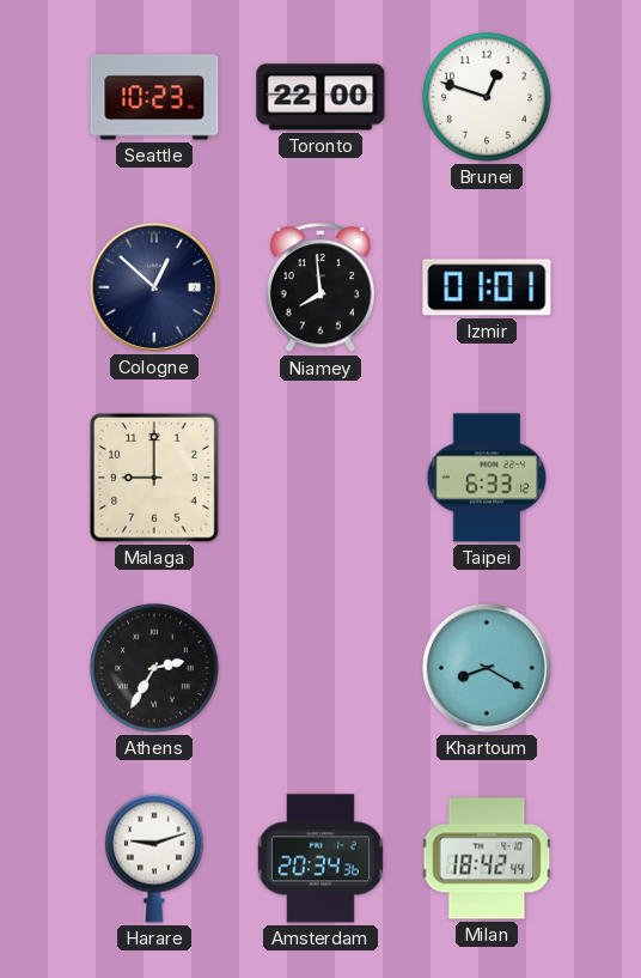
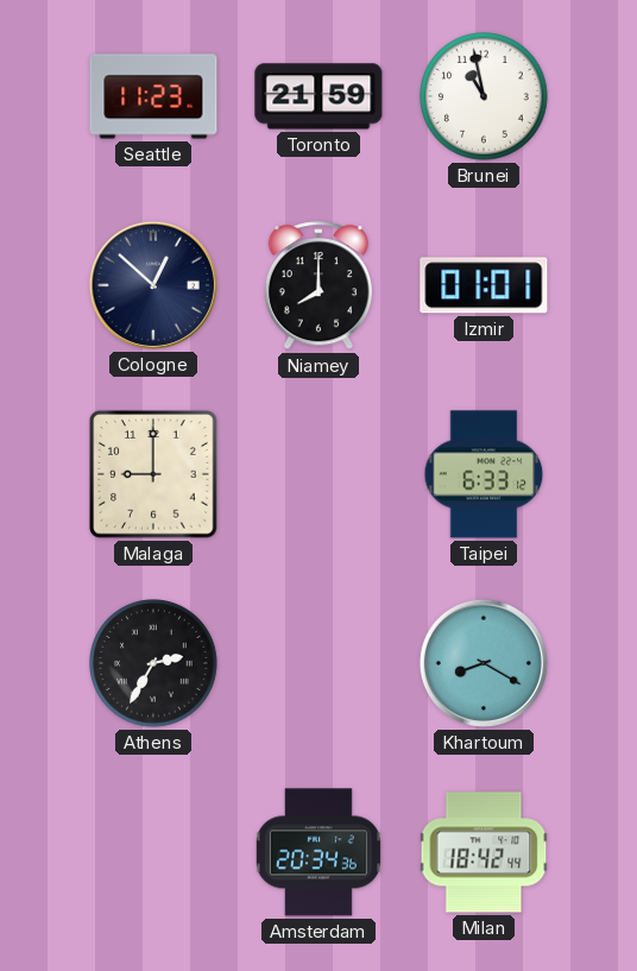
Seattle: 10:23 -> 11:23
Toronto: 22:00 -> 21:59
Brunei: 12:48 -> 10:58
Niamey: 7:59 -> 8:00
Harare: 9:12 -> none
